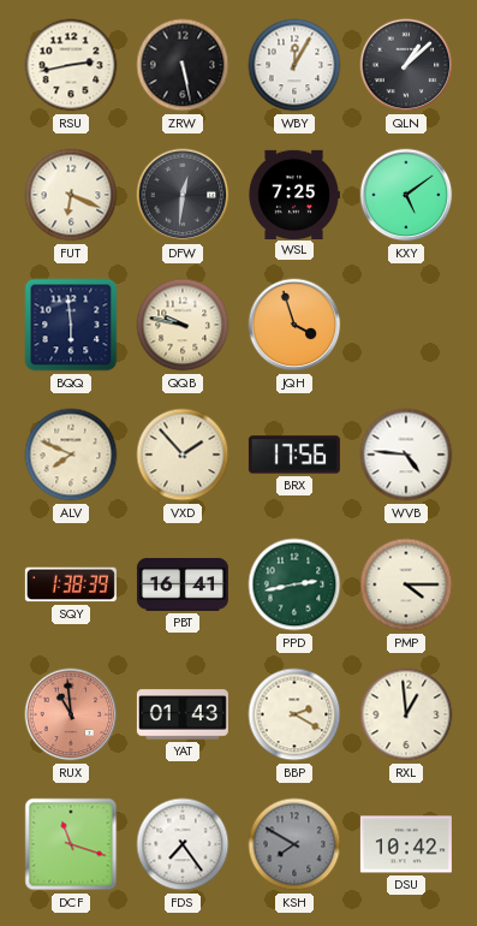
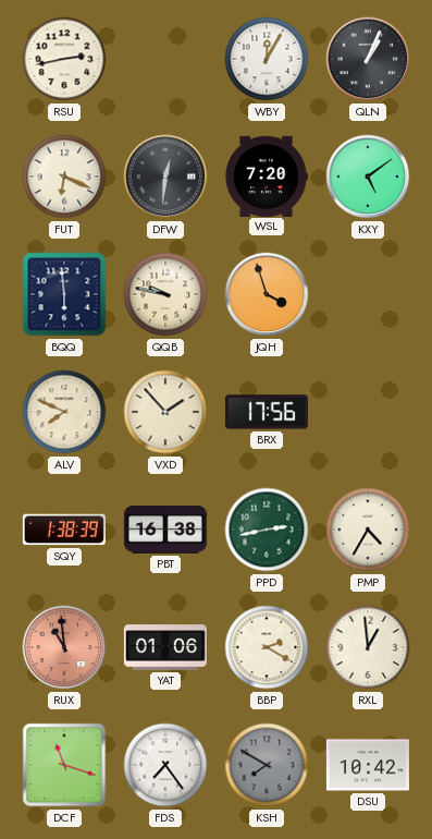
ZRW: 5:28 -> none
QLN: 1:08 -> 1:04
WSL: 7:25 -> 7:20
WVB: 4:46 -> none
PBT: 16:41 -> 16:38
PMP: 4:15 -> 4:35
YAT: 01:43 -> 01:06
